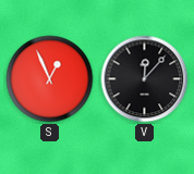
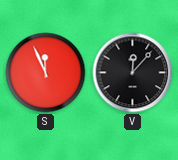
S: 12:56 -> 11:56
